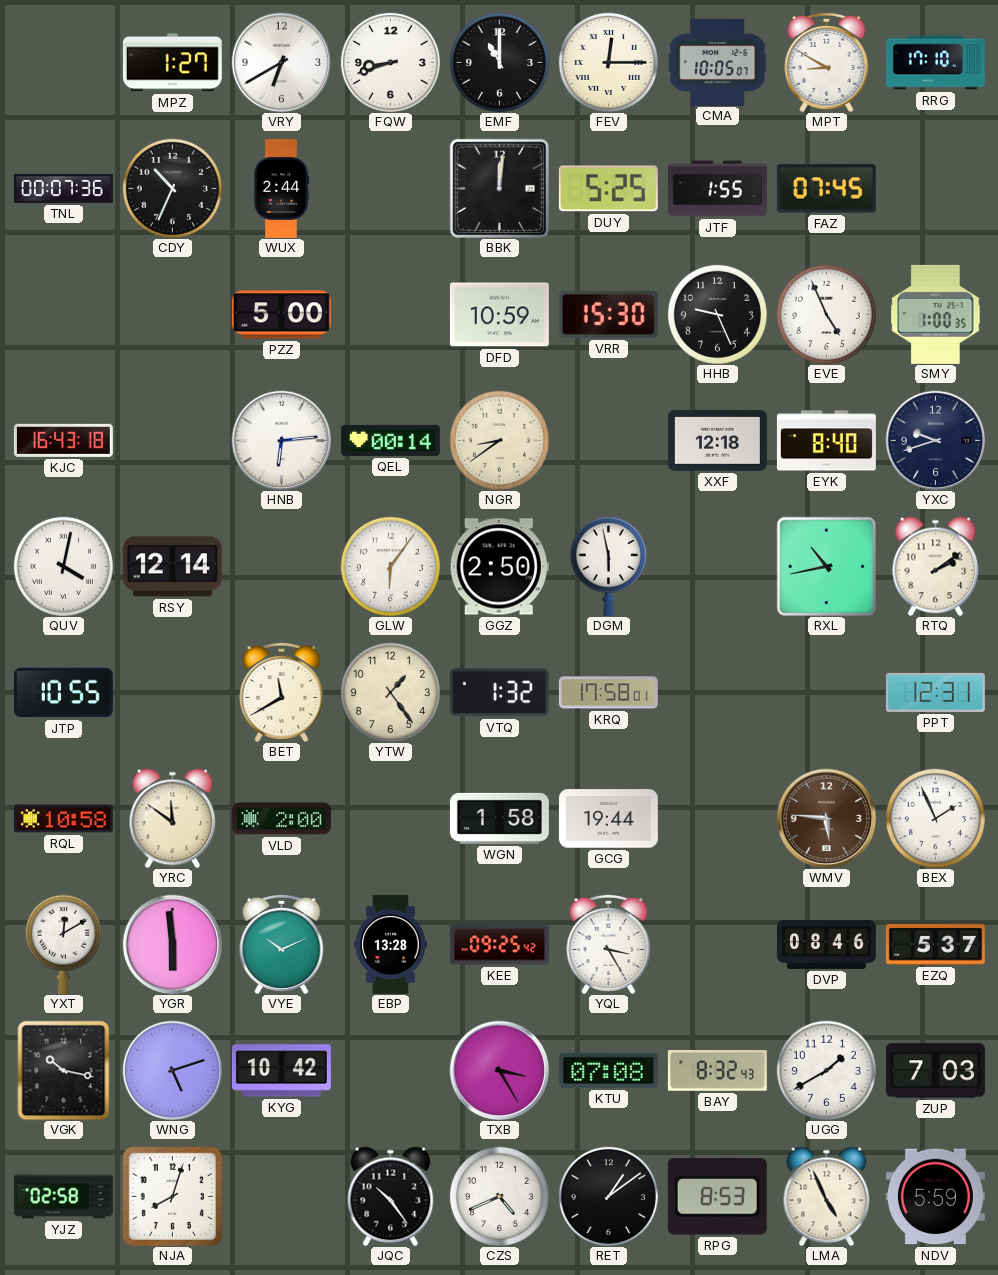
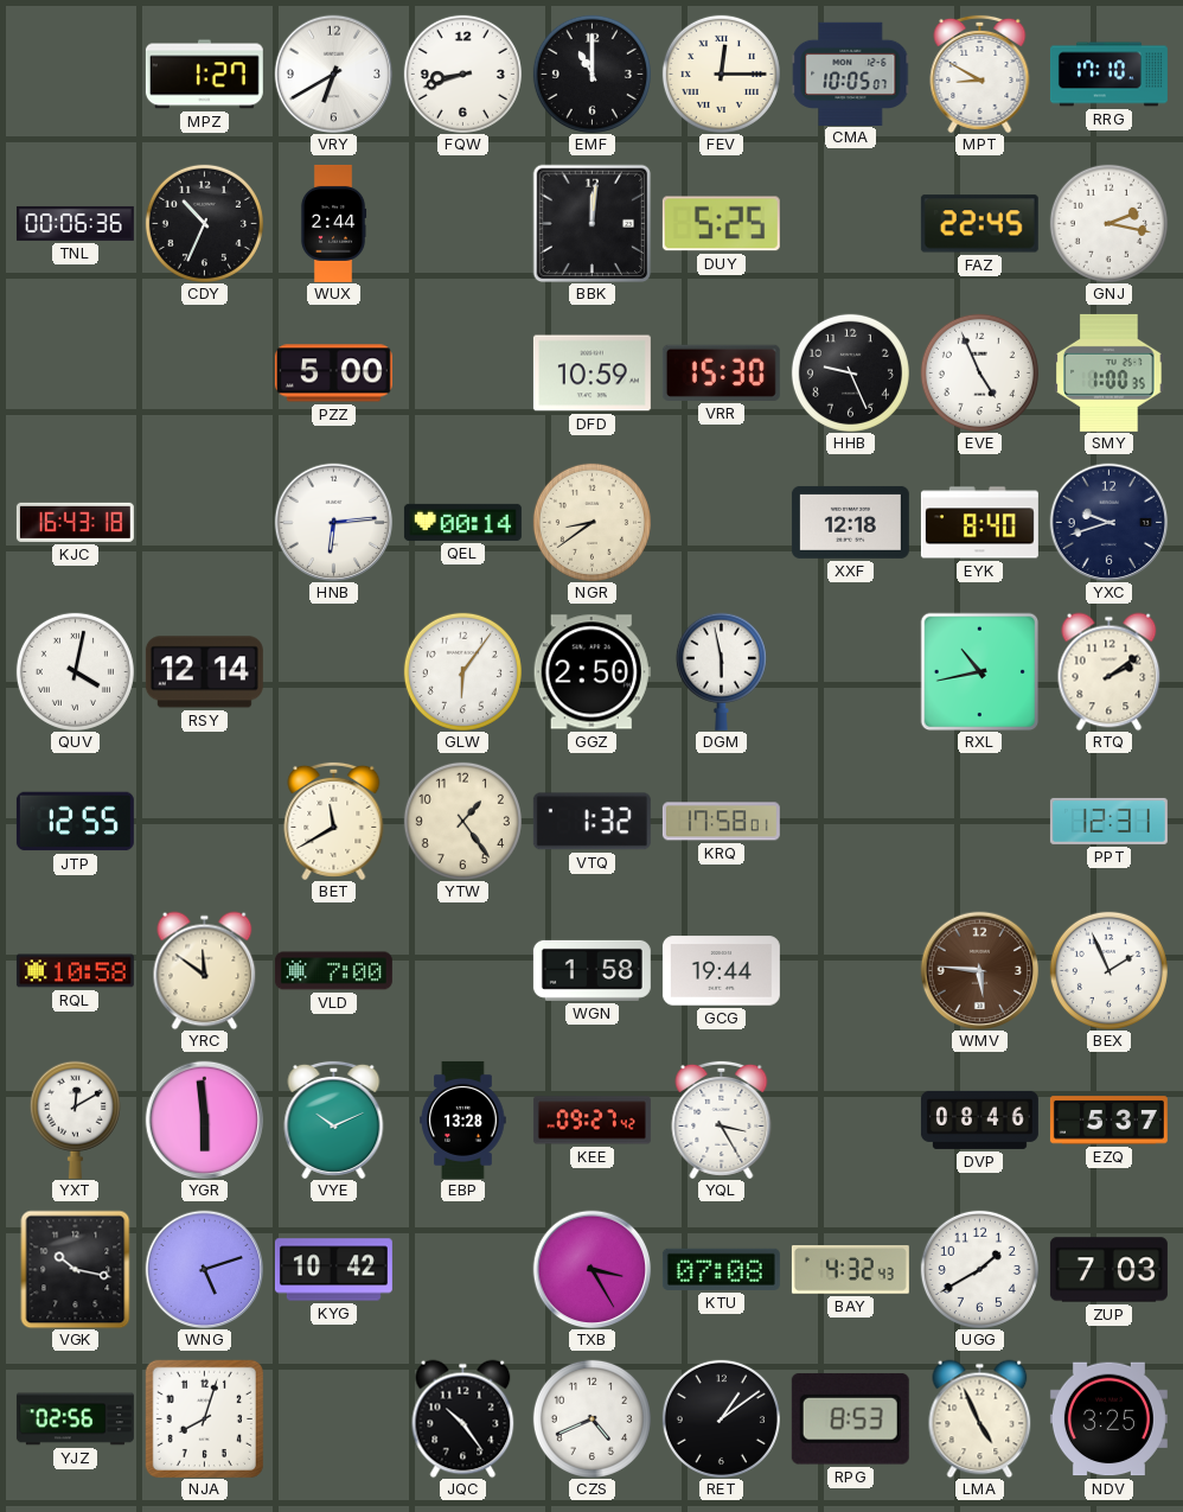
TNL: 00:07 -> 00:06
JTF: 1:55 -> none
FAZ: 07:45 -> 22:45
GNJ: none -> 2:17
JTP: 10:55 -> 12:55
VLD: 2:00 -> 7:00
KEE: 09:25 -> 09:27
BAY: 8:32 -> 4:32
YJZ: 02:58 -> 02:56
NDV: 5:59 -> 3:25
